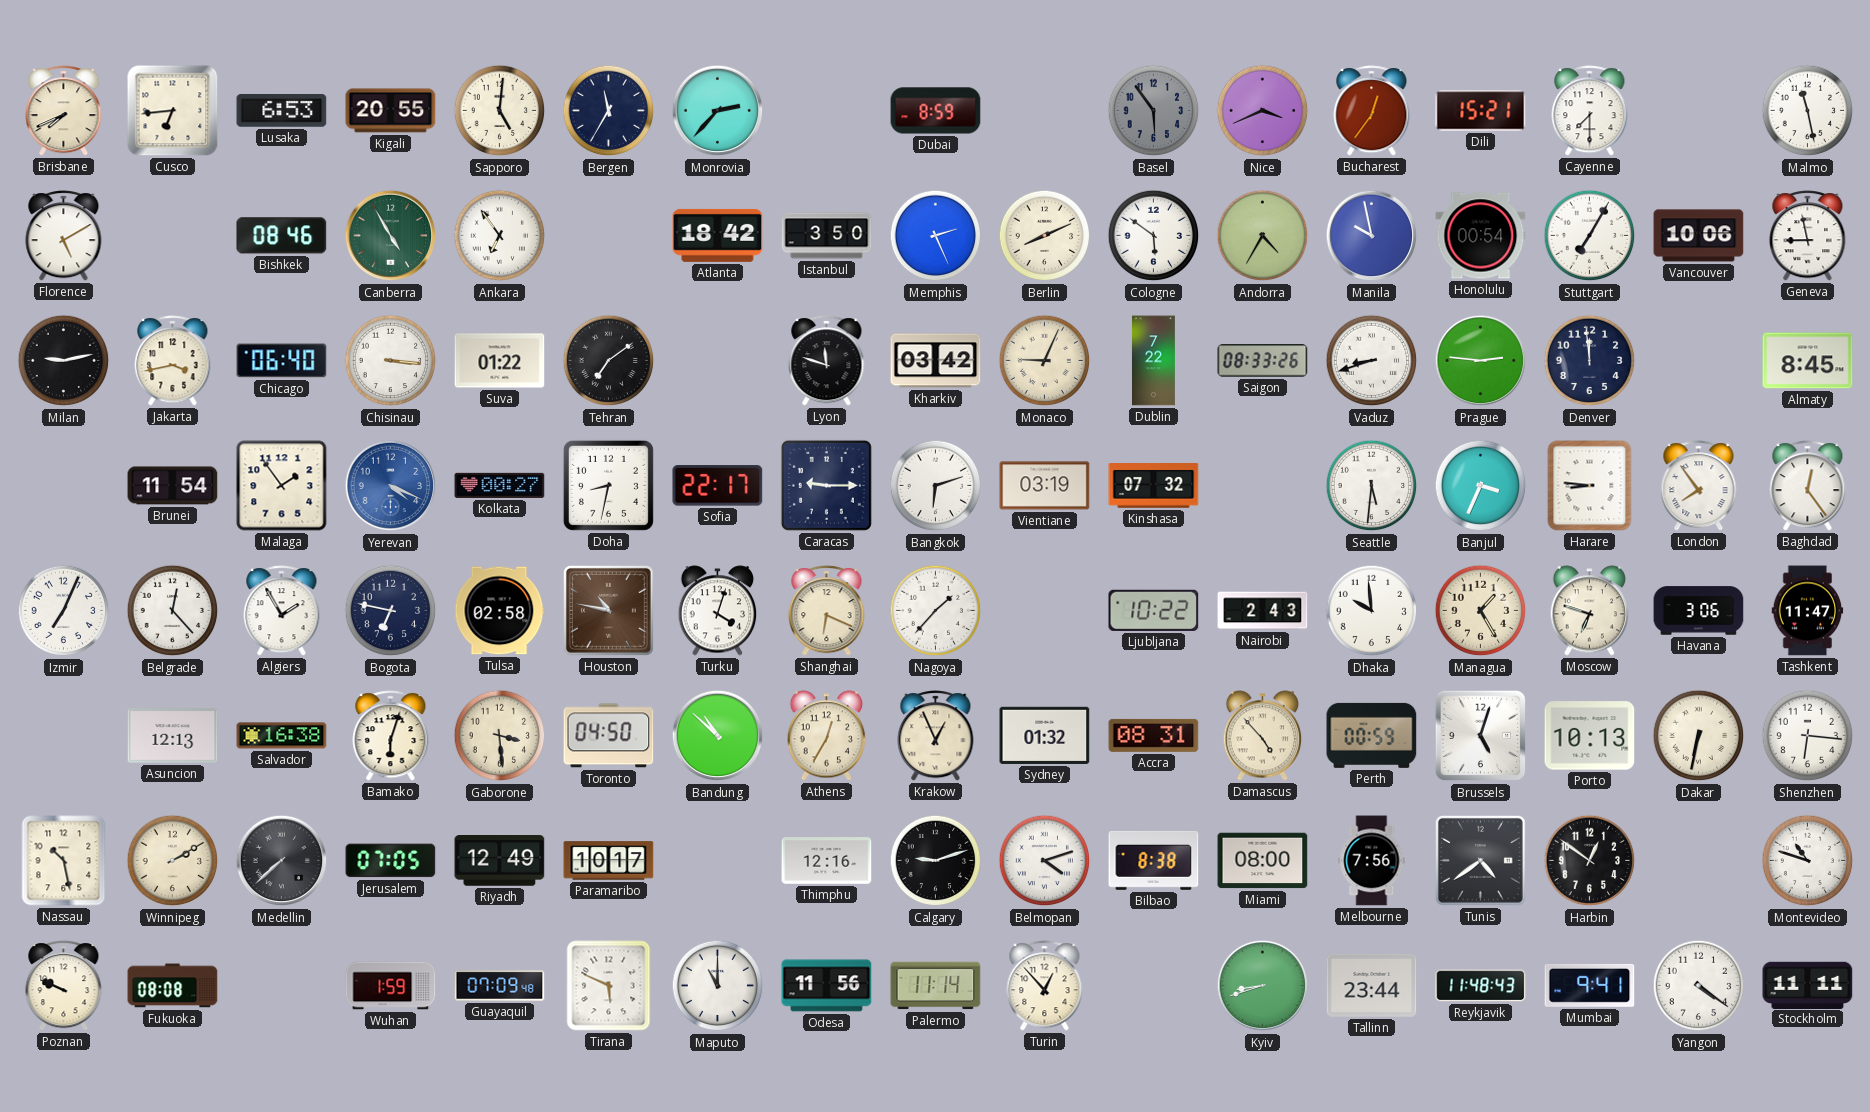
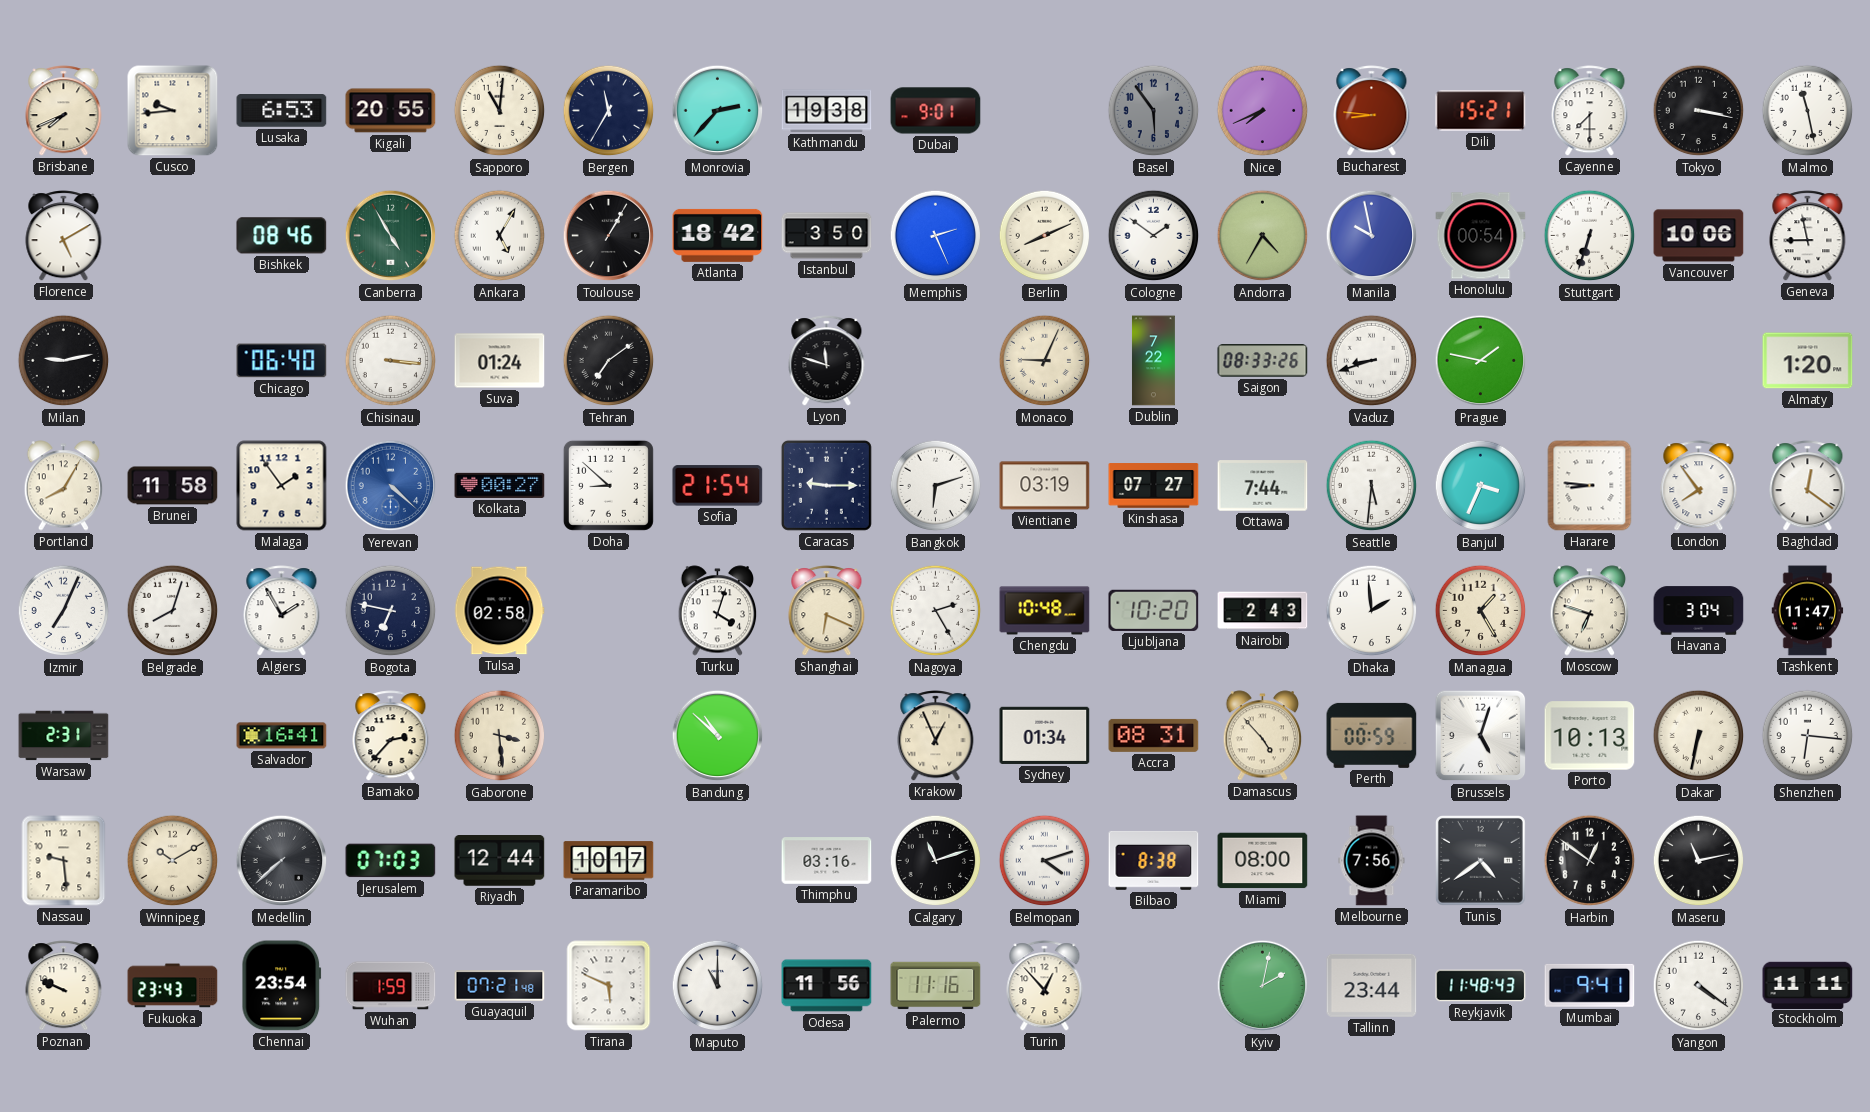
Cusco: 6:44 -> 9:44
Sapporo: 5:01 -> 11:01
Kathmandu: none -> 19:38
Dubai: 8:59 -> 9:01
Nice: 3:41 -> 7:41
Bucharest: 12:36 -> 8:46
Tokyo: none -> 3:17
Ankara: 6:54 -> 5:05
Toulouse: none -> 1:05
Cologne: 5:51 -> 1:51
Stuttgart: 7:05 -> 6:33
Jakarta: 3:43 -> none
Suva: 01:22 -> 01:24
Kharkiv: 03:42 -> none
Prague: 2:46 -> 1:47
Denver: 11:59 -> none
Almaty: 8:45 -> 1:20
Portland: none -> 8:05
Brunei: 11:54 -> 11:58
Yerevan: 4:19 -> 4:22
Doha: 8:32 -> 8:52
Sofia: 22:17 -> 21:54
Kinshasa: 07:32 -> 07:27
Ottawa: none -> 7:44
Baghdad: 12:24 -> 12:21
Belgrade: 12:23 -> 8:03
Houston: 10:47 -> none
Nagoya: 1:37 -> 2:25
Chengdu: none -> 10:48
Ljubljana: 10:22 -> 10:20
Dhaka: 9:59 -> 1:59
Havana: 3:06 -> 3:04
Warsaw: none -> 2:31
Asuncion: 12:13 -> none
Salvador: 16:38 -> 16:41
Bamako: 6:03 -> 2:37
Toronto: 04:50 -> none
Athens: 12:35 -> none
Sydney: 01:32 -> 01:34
Nassau: 10:28 -> 9:29
Winnipeg: 2:10 -> 10:10
Jerusalem: 07:05 -> 07:03
Riyadh: 12:49 -> 12:44
Thimphu: 12:16 -> 03:16
Calgary: 9:12 -> 11:12
Maseru: none -> 11:13
Montevideo: 10:48 -> none
Fukuoka: 08:08 -> 23:43
Chennai: none -> 23:54
Guayaquil: 07:09 -> 07:21
Palermo: 11:14 -> 11:16
Kyiv: 8:42 -> 2:02
